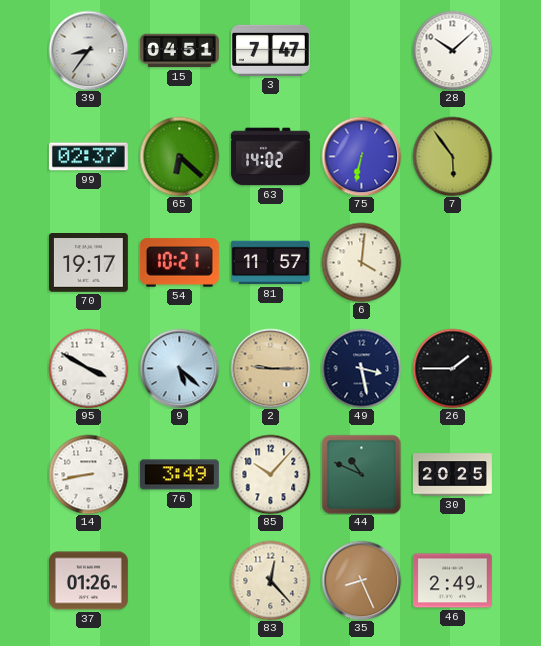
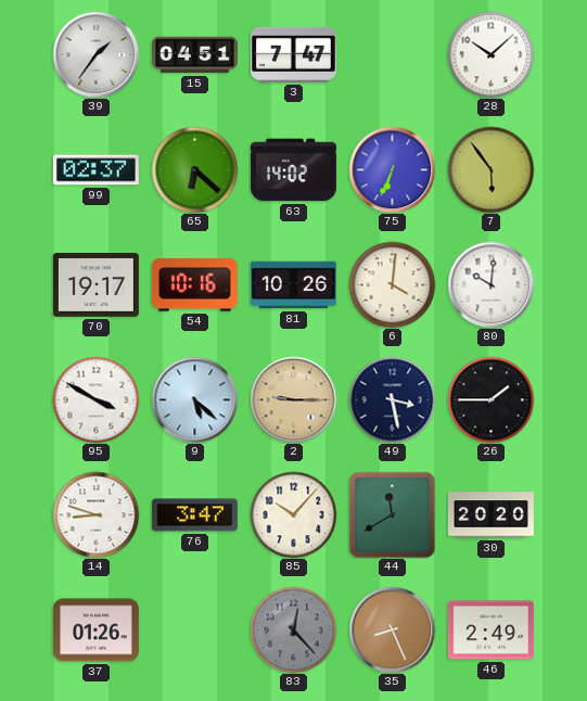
39: 8:36 -> 1:36
75: 6:32 -> 6:34
54: 10:21 -> 10:16
81: 11:57 -> 10:26
80: none -> 10:01
14: 8:43 -> 8:48
76: 3:49 -> 3:47
44: 10:49 -> 11:40
30: 20:25 -> 20:20
83 dial: cream -> grey
